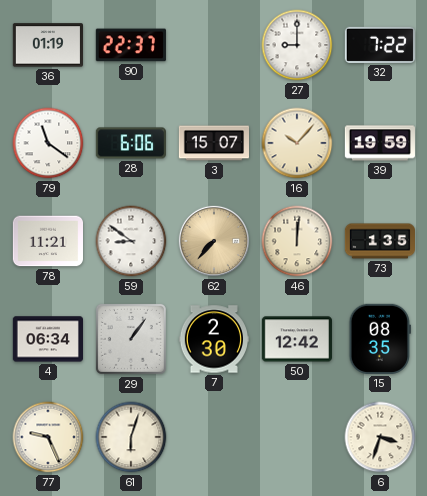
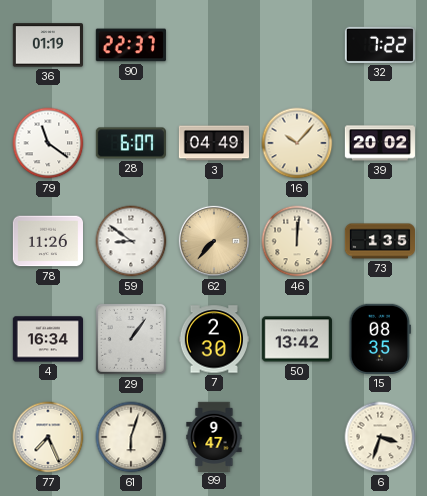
27: 9:00 -> none
28: 6:06 -> 6:07
3: 15:07 -> 04:49
39: 19:59 -> 20:02
78: 11:21 -> 11:26
4: 06:34 -> 16:34
50: 12:42 -> 13:42
77: 9:26 -> 7:26
99: none -> 9:47
